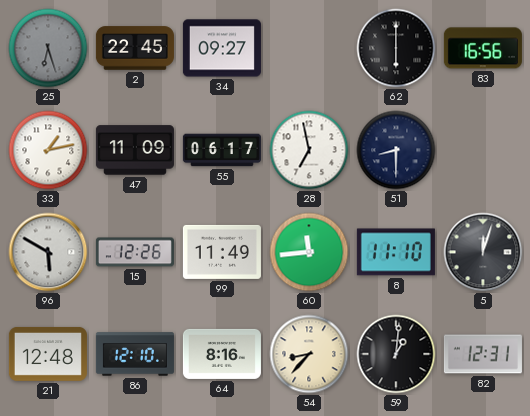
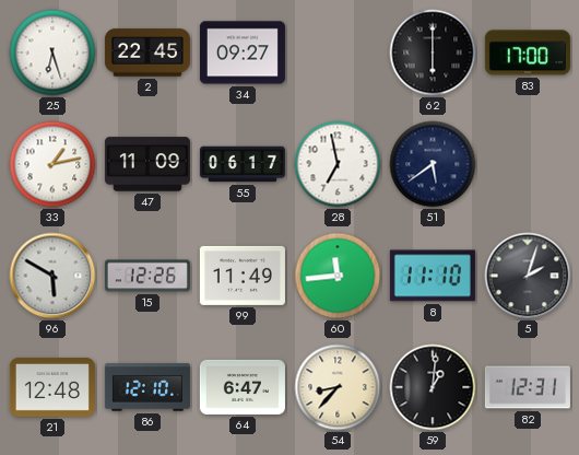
25 dial: grey -> white
83: 16:56 -> 17:00
51: 8:30 -> 5:39
5: 12:03 -> 2:03
64: 8:16 -> 6:47
